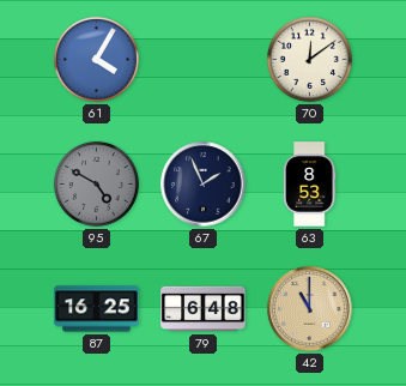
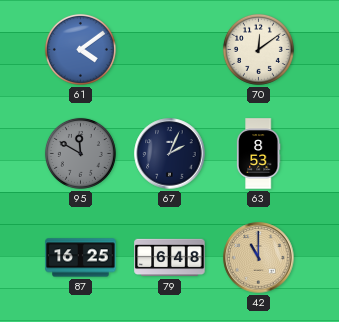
61: 4:05 -> 4:09
95: 4:50 -> 11:50
67: 1:56 -> 2:04
